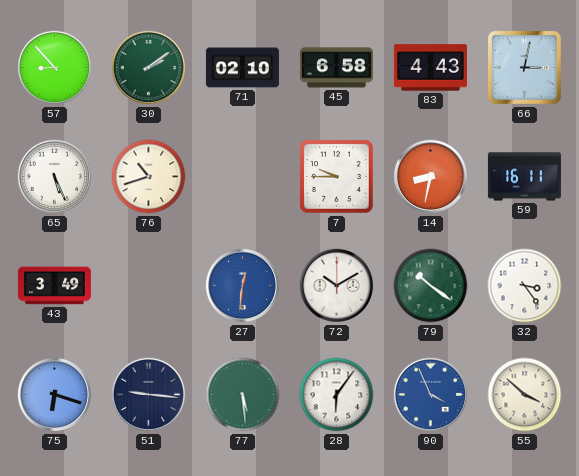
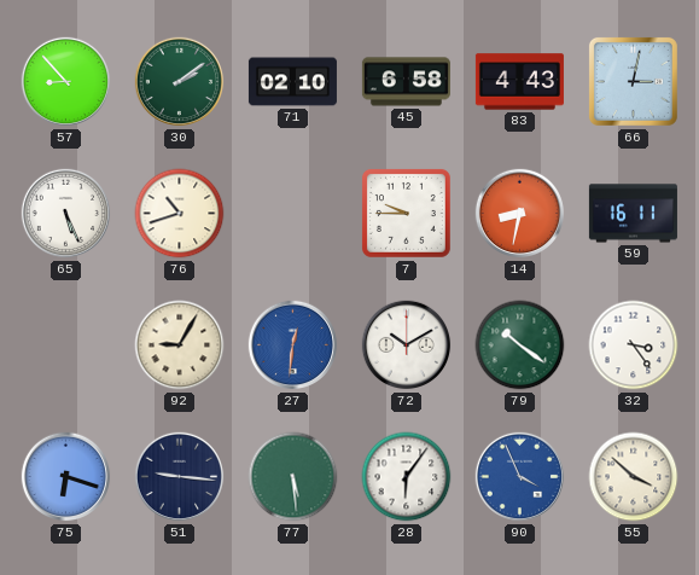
43: 3:49 -> none
92: none -> 9:05
